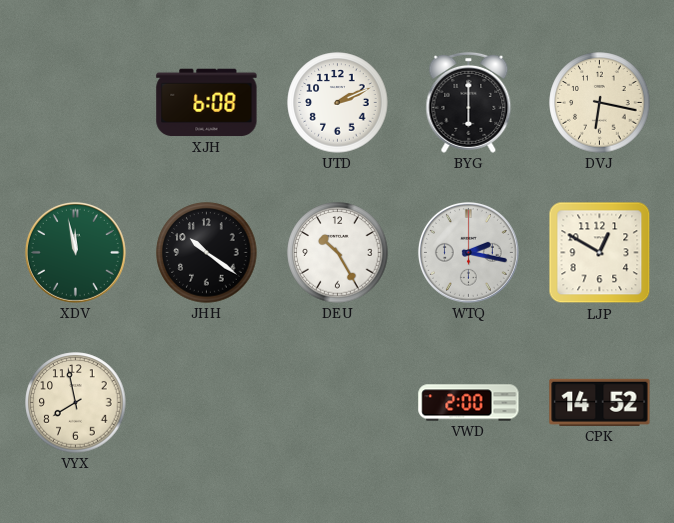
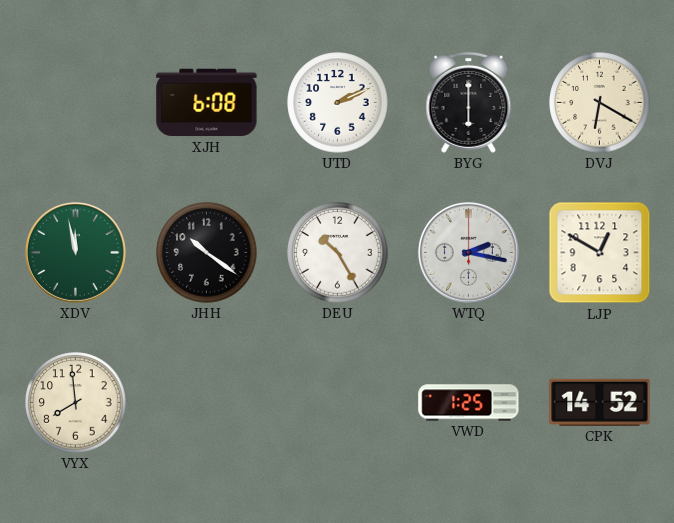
DVJ: 6:17 -> 6:20
VYX: 7:58 -> 7:59
VWD: 2:00 -> 1:25
